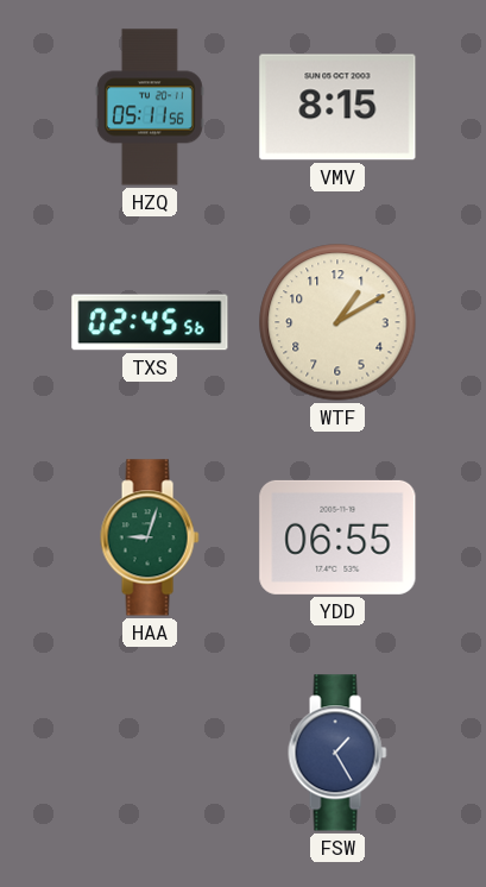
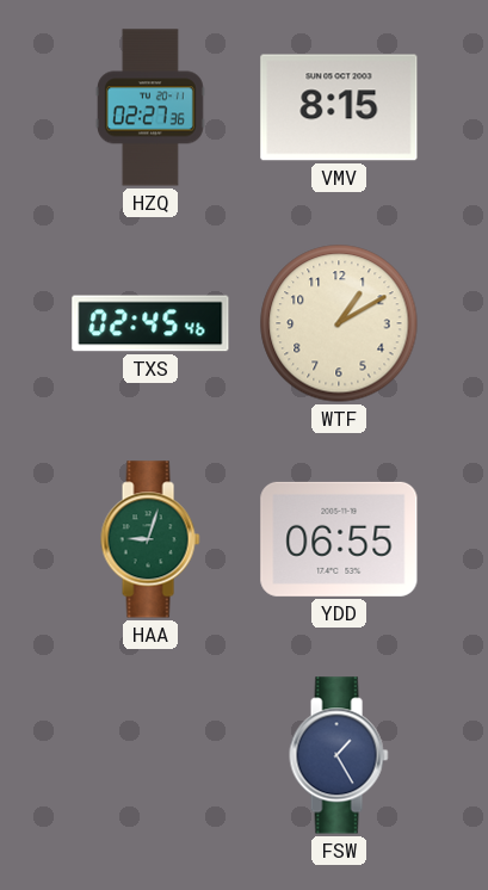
HZQ: 05:11 -> 02:27
TXS: 02:45:56 -> 02:45:46
